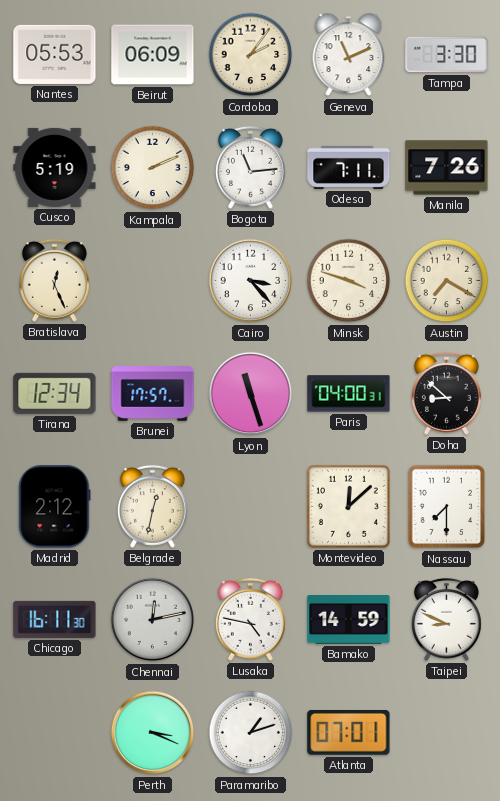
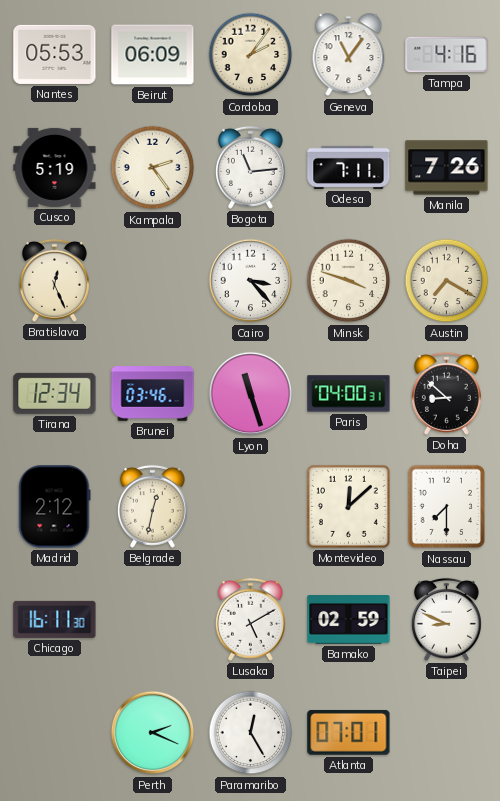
Geneva: 11:11 -> 11:06
Tampa: 3:30 -> 4:16
Kampala: 2:11 -> 2:24
Brunei: 17:57 -> 03:46
Chennai: 12:13 -> none
Lusaka: 4:47 -> 5:10
Bamako: 14:59 -> 02:59
Perth: 3:19 -> 2:19
Paramaribo: 1:12 -> 12:25
